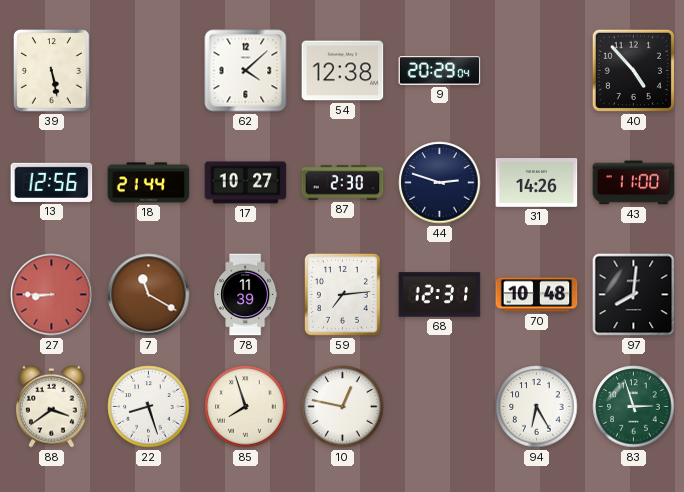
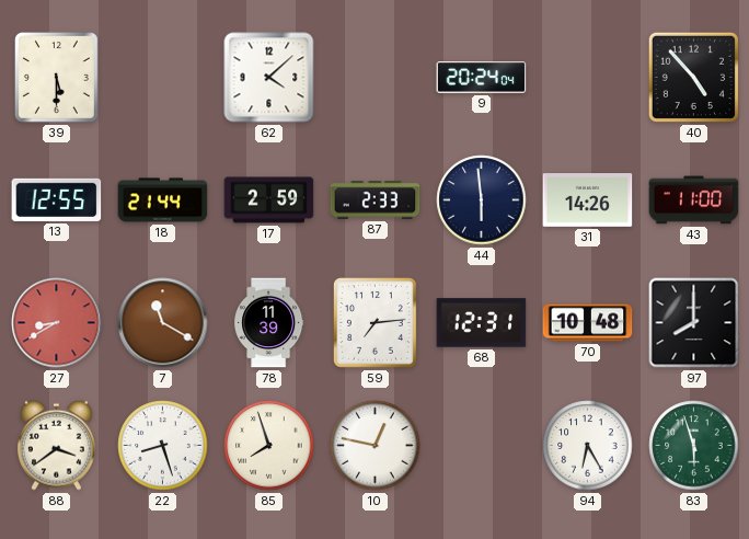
39: 5:28 -> 5:30
54: 12:38 -> none
9: 20:29 -> 20:24
13: 12:56 -> 12:55
17: 10:27 -> 2:59
87: 2:30 -> 2:33
44: 2:48 -> 5:59
27: 8:45 -> 8:40
97: 8:01 -> 8:00
83: 2:57 -> 5:57
